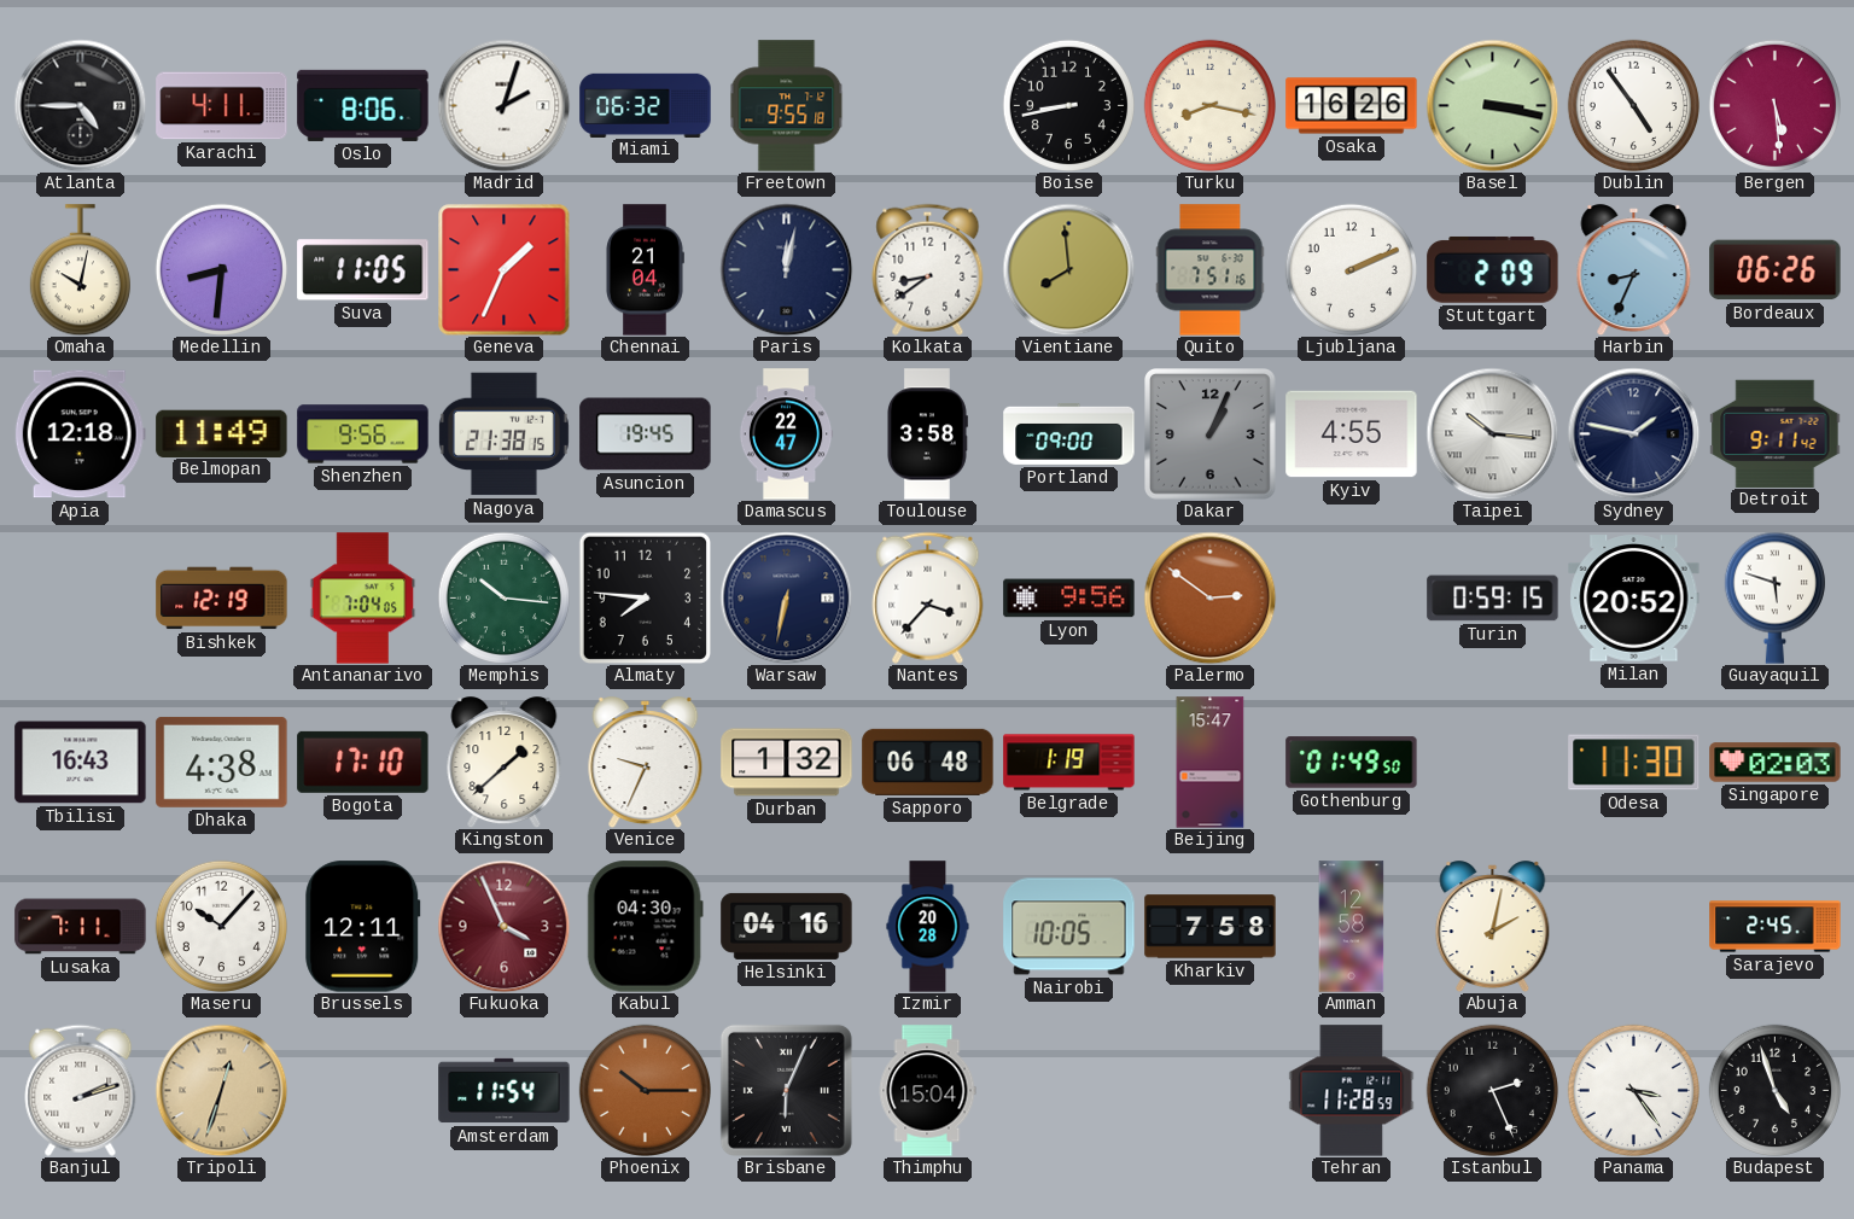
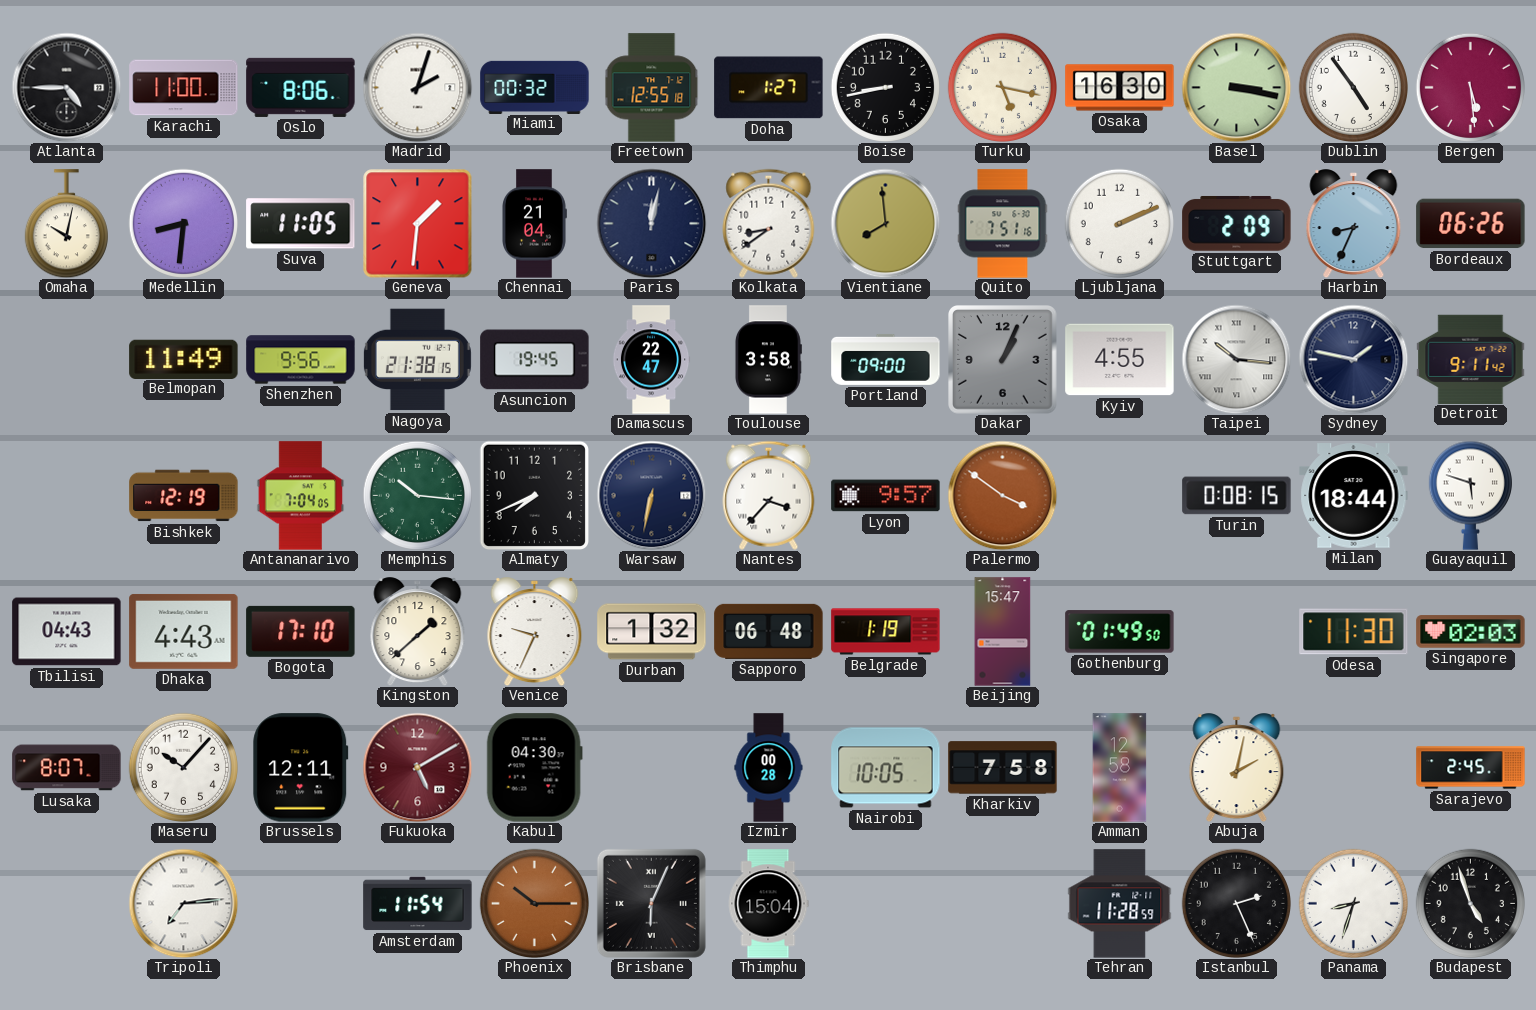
Karachi: 4:11 -> 11:00
Miami: 06:32 -> 00:32
Freetown: 9:55 -> 12:55
Doha: none -> 1:27
Turku: 8:17 -> 5:17
Osaka: 16:26 -> 16:30
Geneva: 1:34 -> 1:31
Apia: 12:18 -> none
Almaty: 7:46 -> 7:41
Lyon: 9:56 -> 9:57
Palermo: 2:51 -> 3:51
Turin: 0:59 -> 0:08
Milan: 20:52 -> 18:44
Tbilisi: 16:43 -> 04:43
Dhaka: 4:38 -> 4:43
Lusaka: 7:11 -> 8:07
Fukuoka: 3:56 -> 5:10
Helsinki: 04:16 -> none
Izmir: 20:28 -> 00:28
Banjul: 2:12 -> none
Tripoli: 12:33 -> 7:14
Tripoli dial: champagne -> white
Panama: 3:24 -> 8:33
